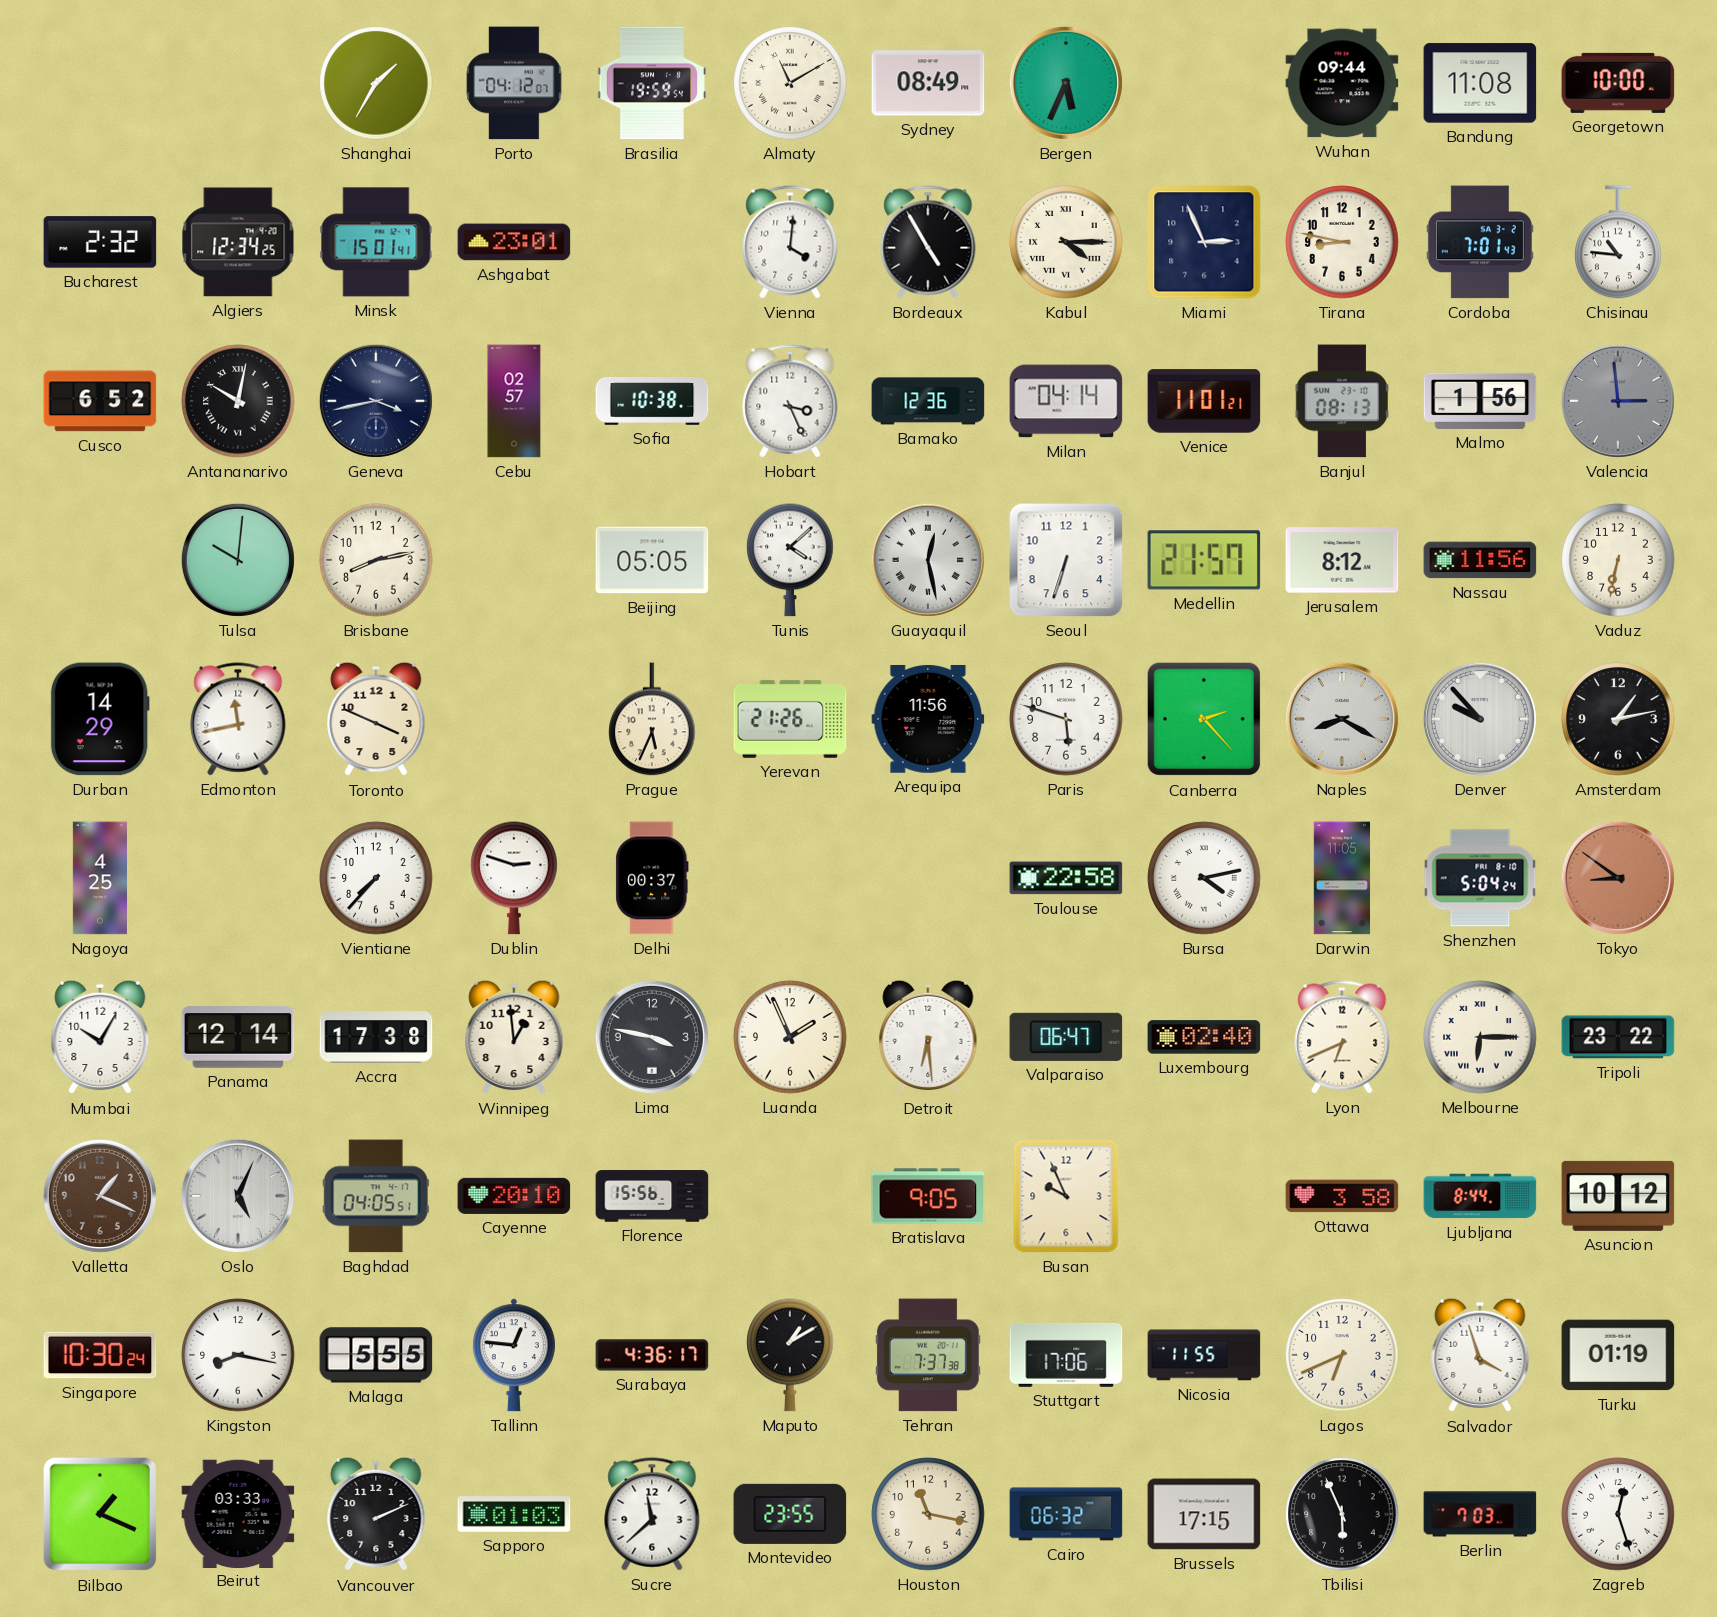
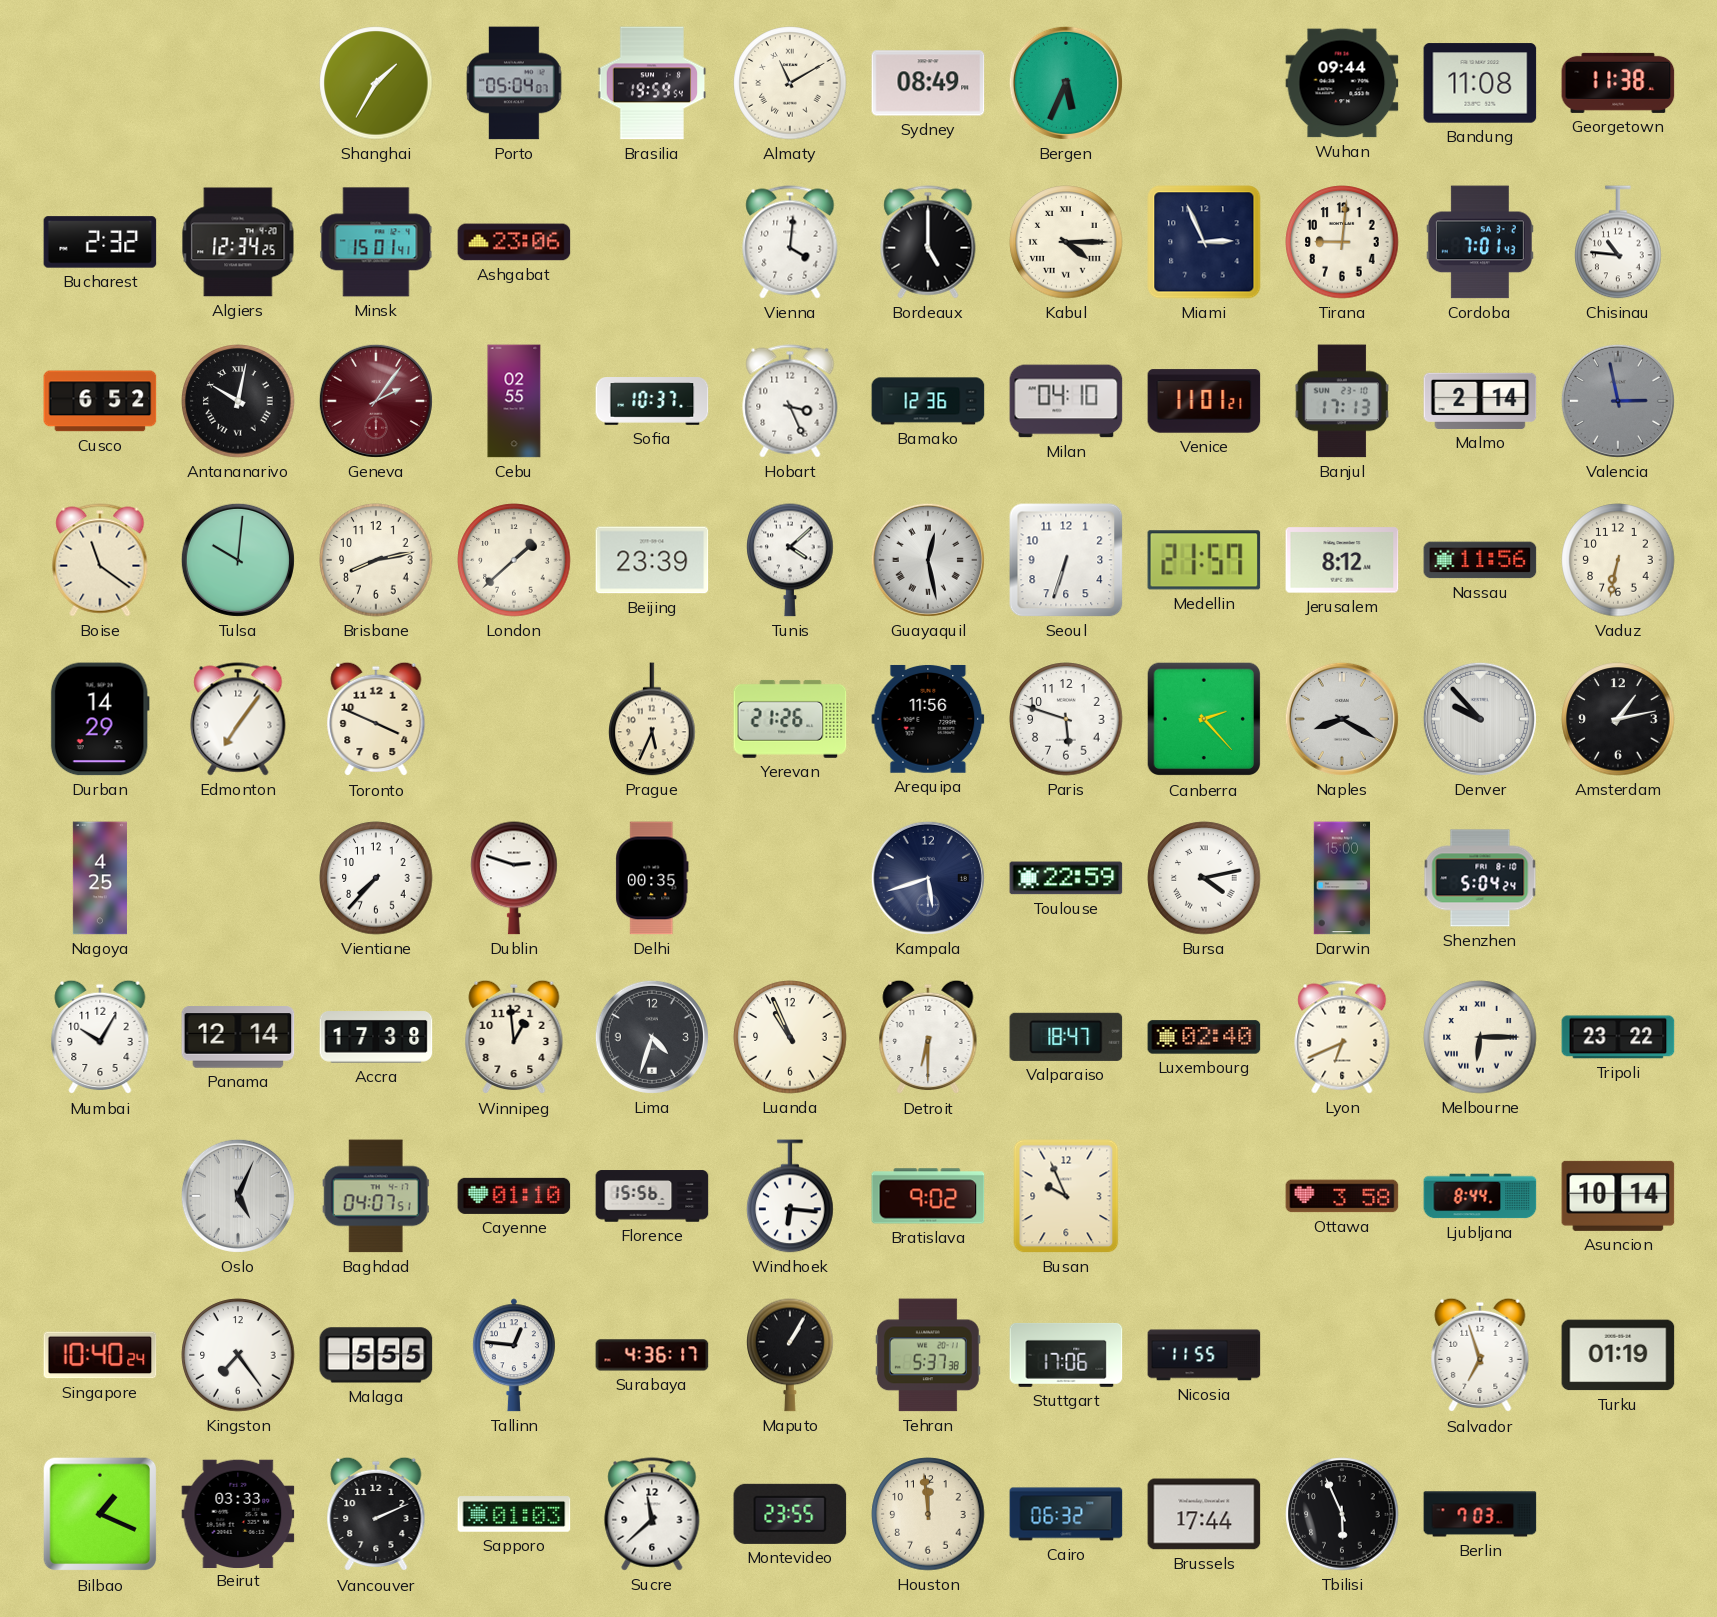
Porto: 04:12 -> 05:04
Georgetown: 10:00 -> 11:38
Ashgabat: 23:01 -> 23:06
Bordeaux: 4:55 -> 5:00
Tirana: 8:47 -> 9:01
Geneva: 3:43 -> 2:06
Geneva dial: navy -> burgundy
Cebu: 02:57 -> 02:55
Sofia: 10:38 -> 10:37
Milan: 04:14 -> 04:10
Banjul: 08:13 -> 17:13
Malmo: 1:56 -> 2:14
Valencia: 2:59 -> 2:58
Boise: none -> 11:21
London: none -> 1:38
Beijing: 05:05 -> 23:39
Edmonton: 11:43 -> 7:06
Delhi: 00:37 -> 00:35
Kampala: none -> 5:42
Toulouse: 22:58 -> 22:59
Darwin: 11:05 -> 15:00
Tokyo: 8:51 -> none
Lima: 3:47 -> 4:33
Luanda: 1:56 -> 10:56
Detroit: 6:29 -> 6:30
Valparaiso: 06:47 -> 18:47
Valletta: 1:19 -> none
Baghdad: 04:05 -> 04:07
Cayenne: 20:10 -> 01:10
Windhoek: none -> 6:16
Bratislava: 9:05 -> 9:02
Asuncion: 10:12 -> 10:14
Singapore: 10:30 -> 10:40
Kingston: 8:17 -> 7:24
Maputo: 1:10 -> 1:05
Tehran: 7:37 -> 5:37
Lagos: 6:41 -> none
Salvador: 3:57 -> 6:57
Houston: 11:17 -> 11:59
Brussels: 17:15 -> 17:44
Zagreb: 12:27 -> none
